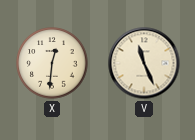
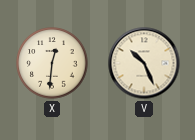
V: 11:26 -> 10:26
